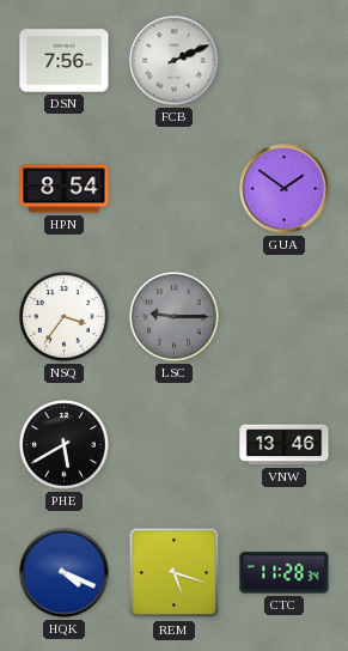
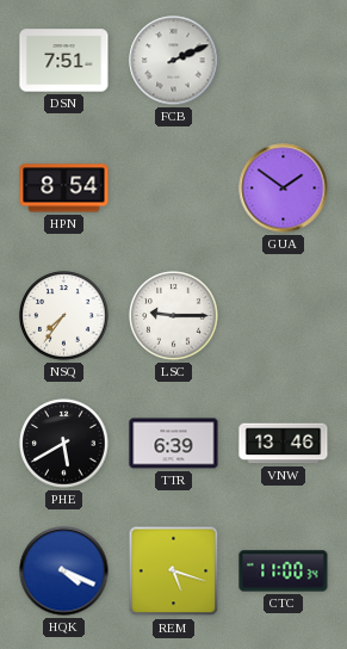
DSN: 7:56 -> 7:51
NSQ: 3:36 -> 7:36
LSC dial: grey -> white
TTR: none -> 6:39
CTC: 11:28 -> 11:00
